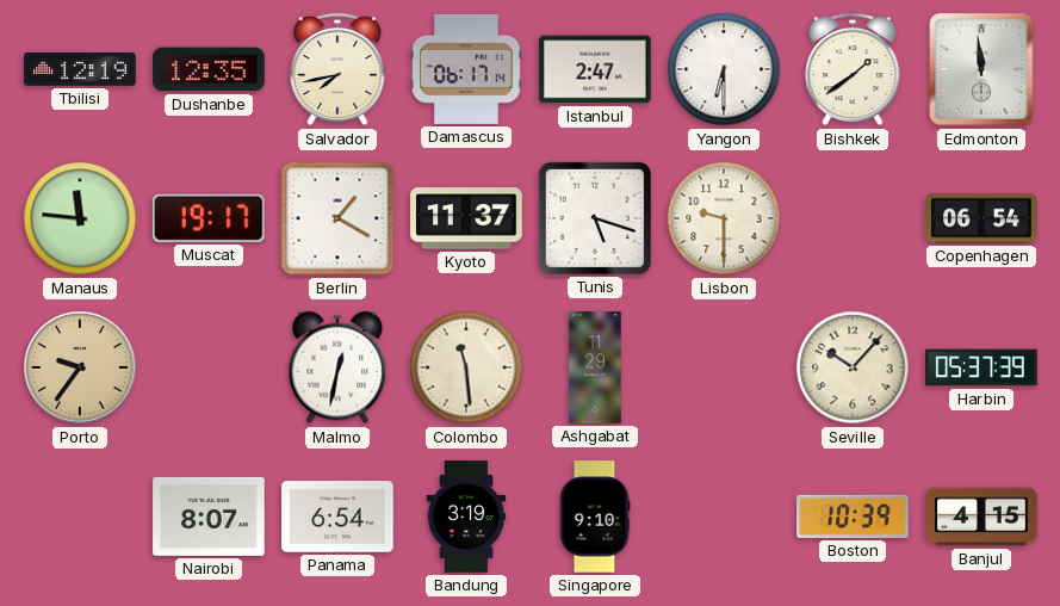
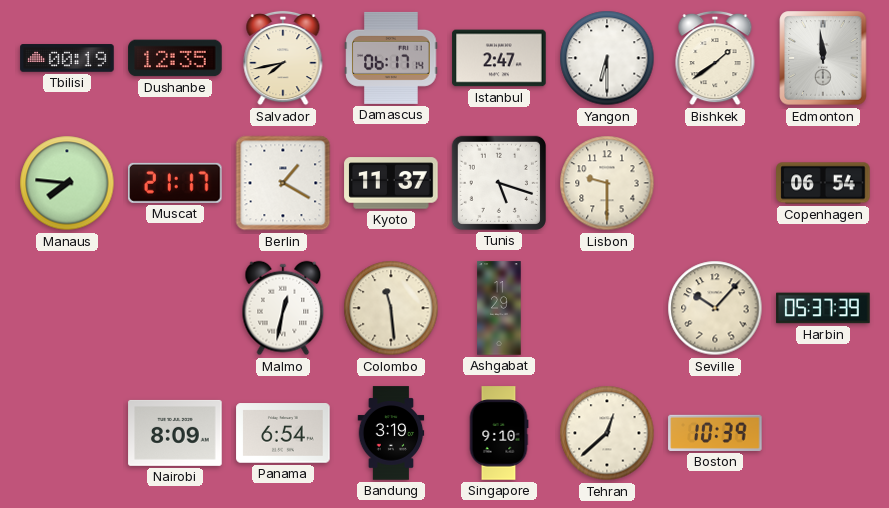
Tbilisi: 12:19 -> 00:19
Manaus: 11:46 -> 7:46
Muscat: 19:17 -> 21:17
Porto: 9:36 -> none
Nairobi: 8:07 -> 8:09
Tehran: none -> 12:38
Banjul: 4:15 -> none
